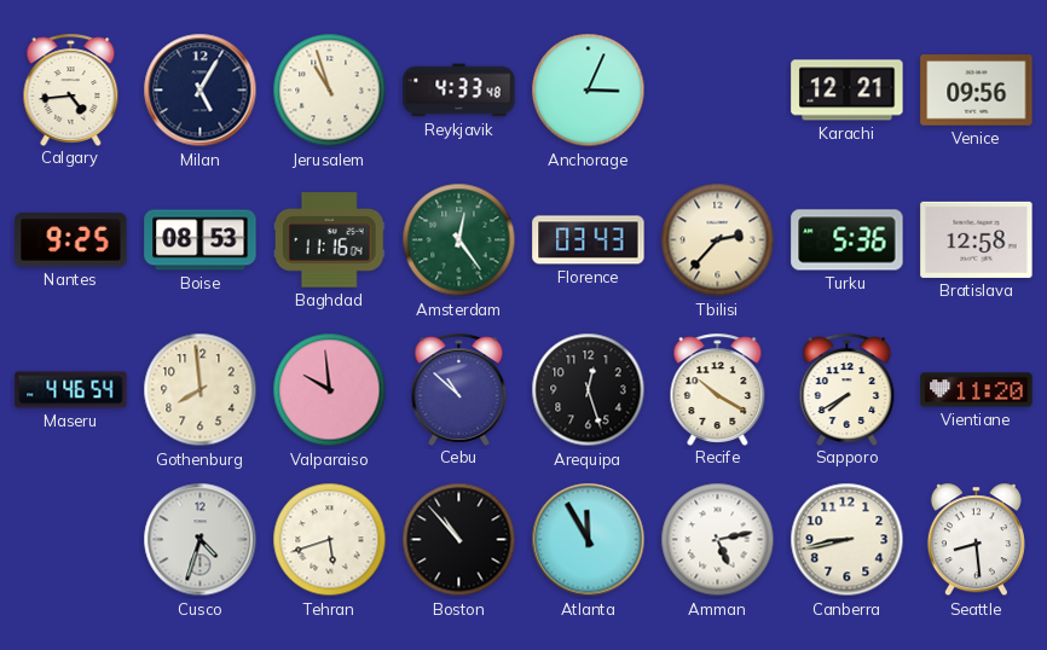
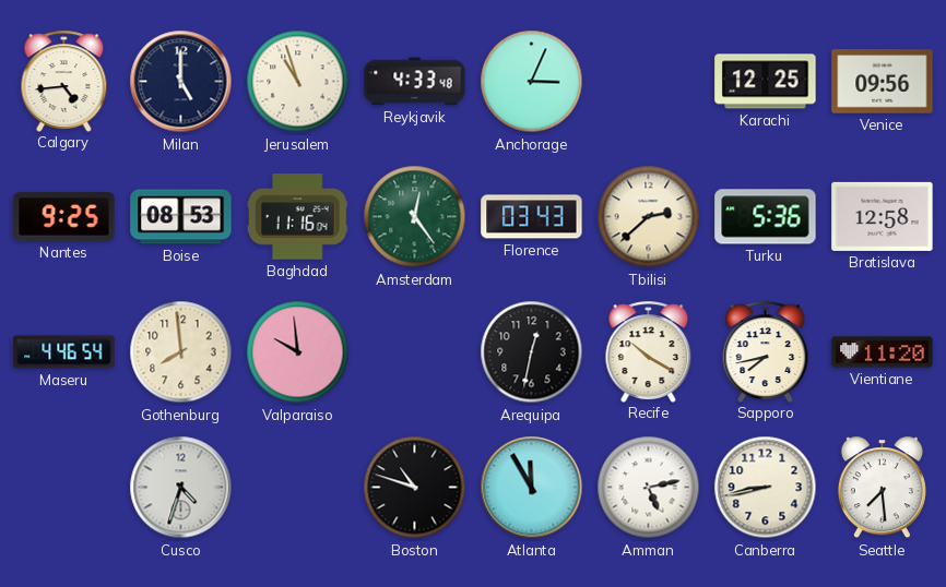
Milan: 5:05 -> 5:00
Karachi: 12:21 -> 12:25
Tbilisi: 2:37 -> 2:38
Cebu: 10:52 -> none
Arequipa: 12:27 -> 12:32
Sapporo: 7:40 -> 7:43
Tehran: 5:42 -> none
Boston: 10:53 -> 10:48
Seattle: 8:29 -> 7:29
